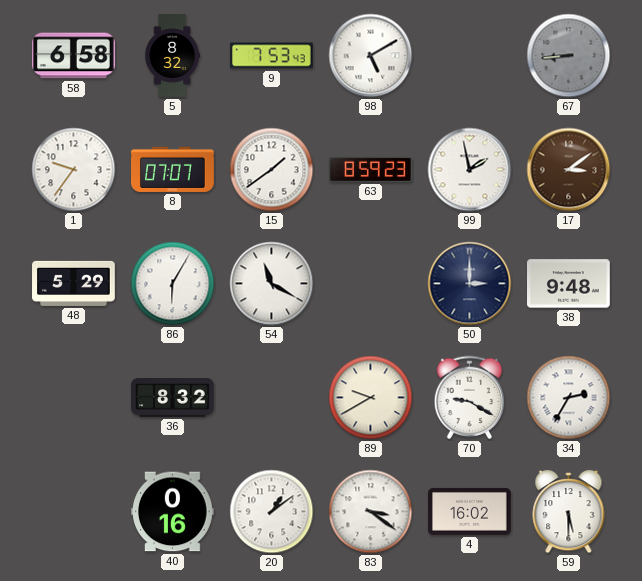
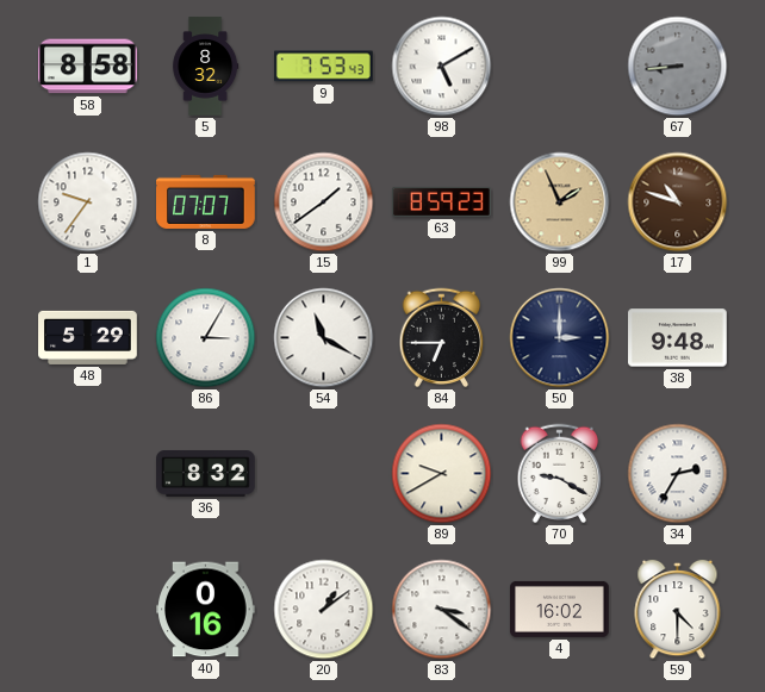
58: 6:58 -> 8:58
99: 1:58 -> 1:56
99 dial: white -> champagne
17: 3:09 -> 10:48
86: 6:05 -> 3:05
84: none -> 6:45
59: 5:30 -> 4:30
